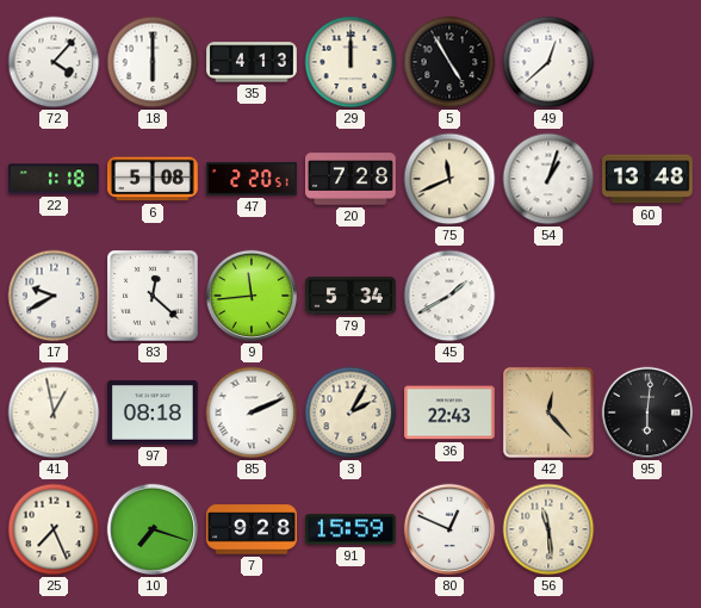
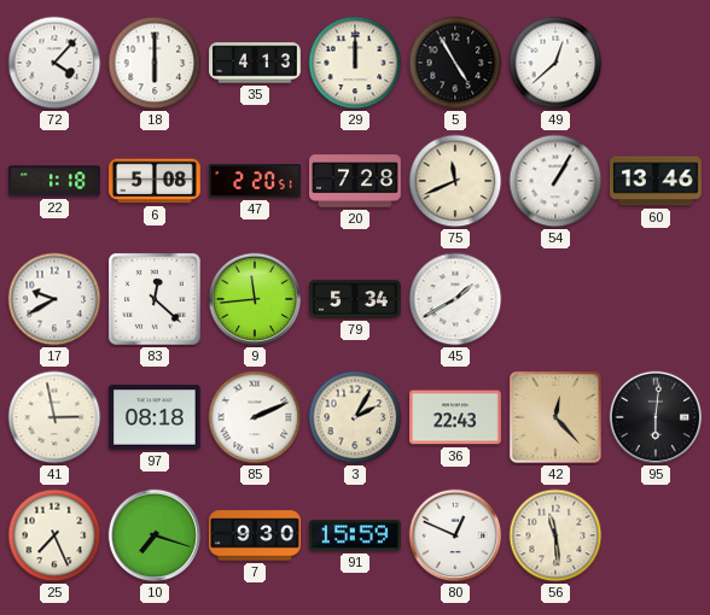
54: 1:03 -> 1:05
60: 13:48 -> 13:46
41: 12:58 -> 2:58
7: 9:28 -> 9:30
